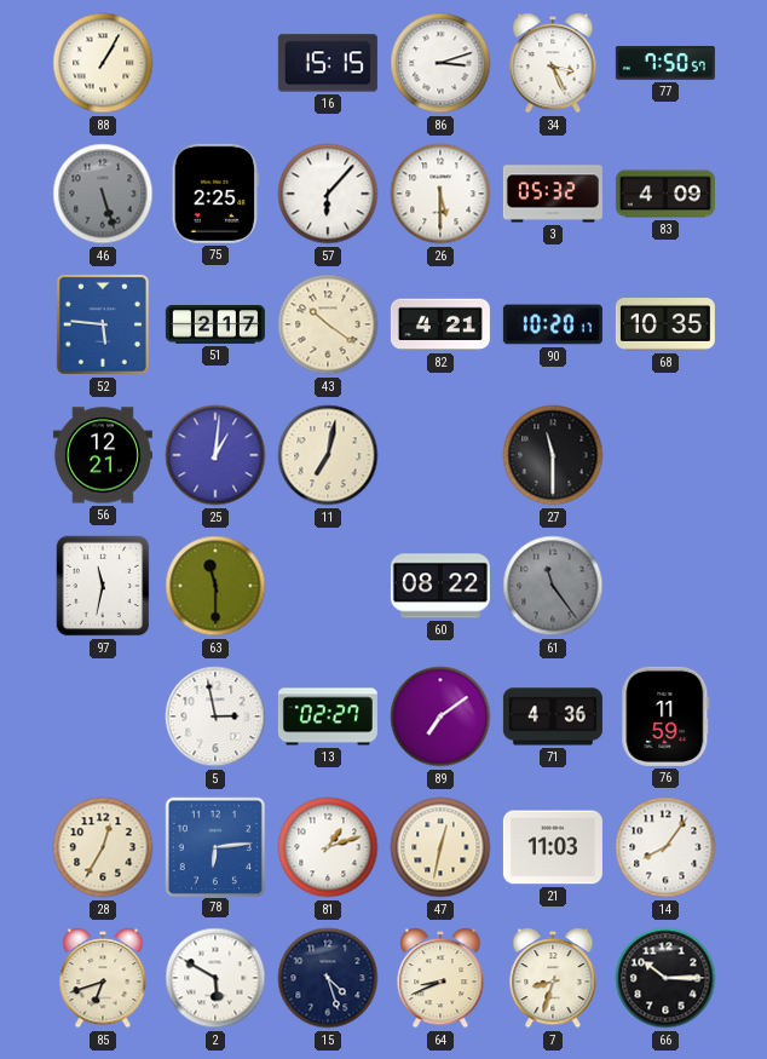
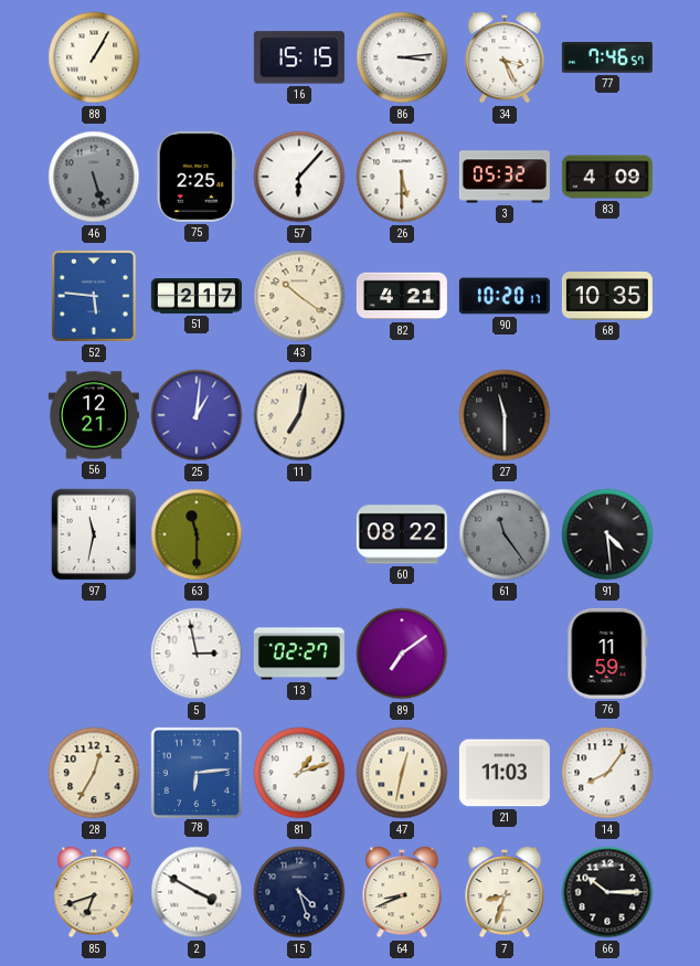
86: 3:12 -> 3:14
77: 7:50 -> 7:46
91: none -> 4:29
71: 4:36 -> none
2: 5:50 -> 3:50
